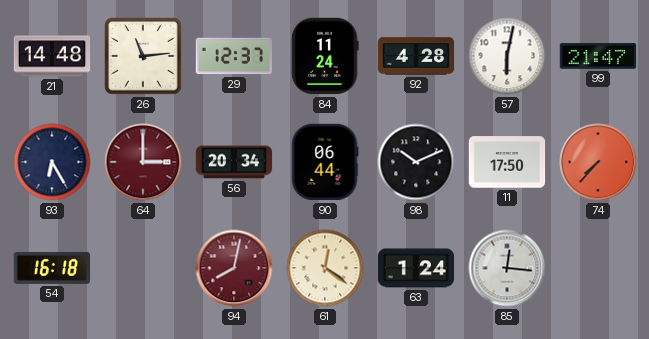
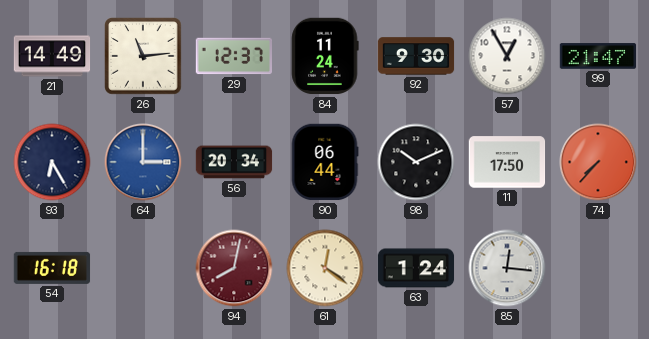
21: 14:48 -> 14:49
92: 4:28 -> 9:30
57: 6:02 -> 12:55
64 dial: burgundy -> blue
